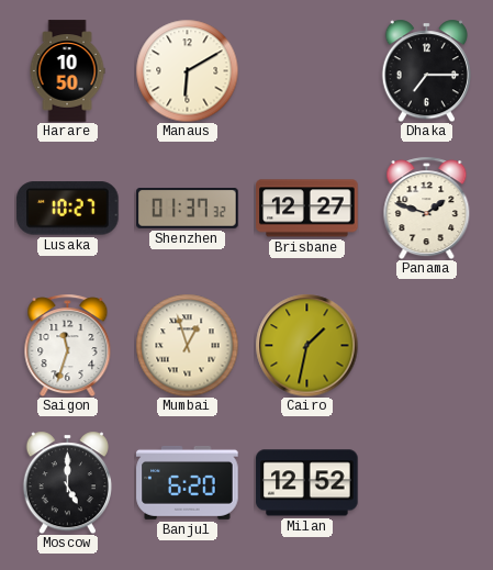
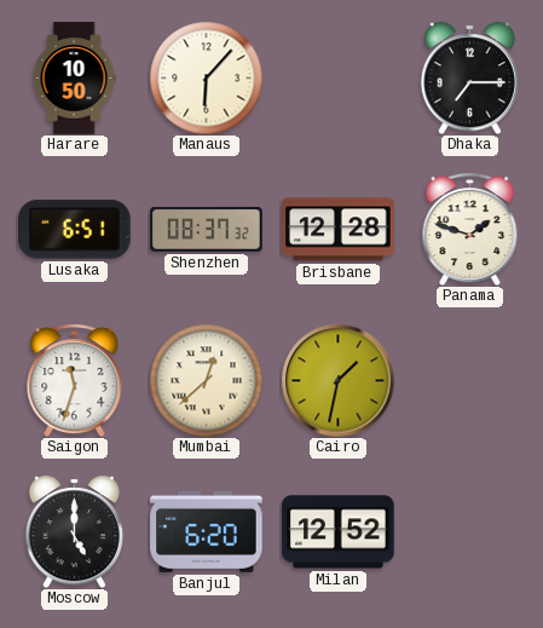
Manaus: 6:10 -> 6:07
Lusaka: 10:27 -> 6:51
Shenzhen: 01:37 -> 08:37
Brisbane: 12:27 -> 12:28
Mumbai: 12:57 -> 12:38
